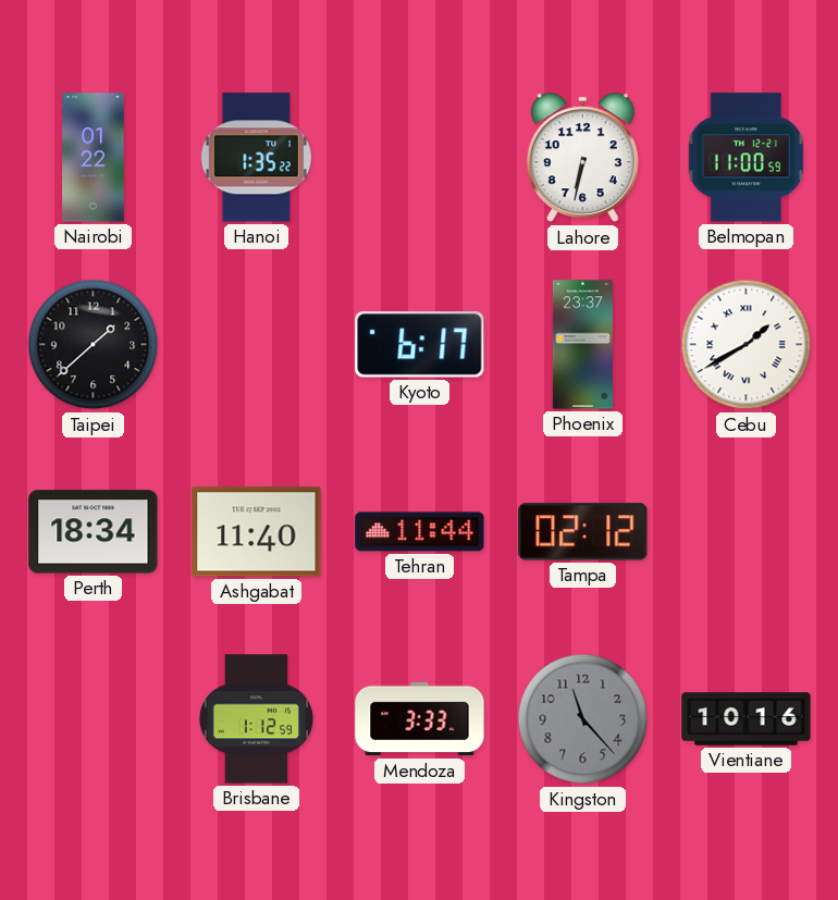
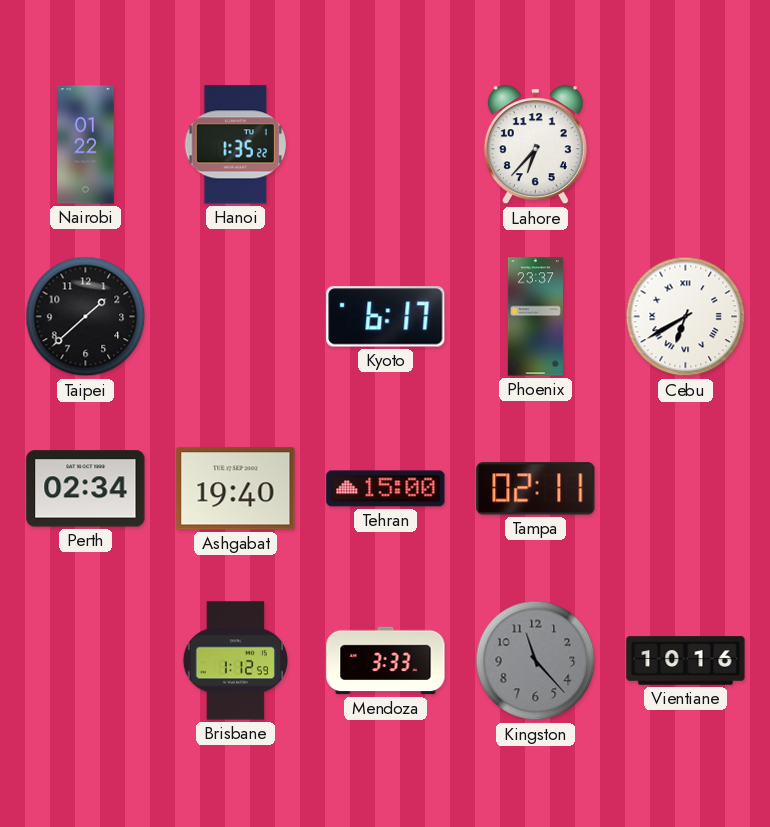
Lahore: 6:32 -> 6:37
Belmopan: 11:00 -> none
Cebu: 1:40 -> 6:40
Perth: 18:34 -> 02:34
Ashgabat: 11:40 -> 19:40
Tehran: 11:44 -> 15:00
Tampa: 02:12 -> 02:11
